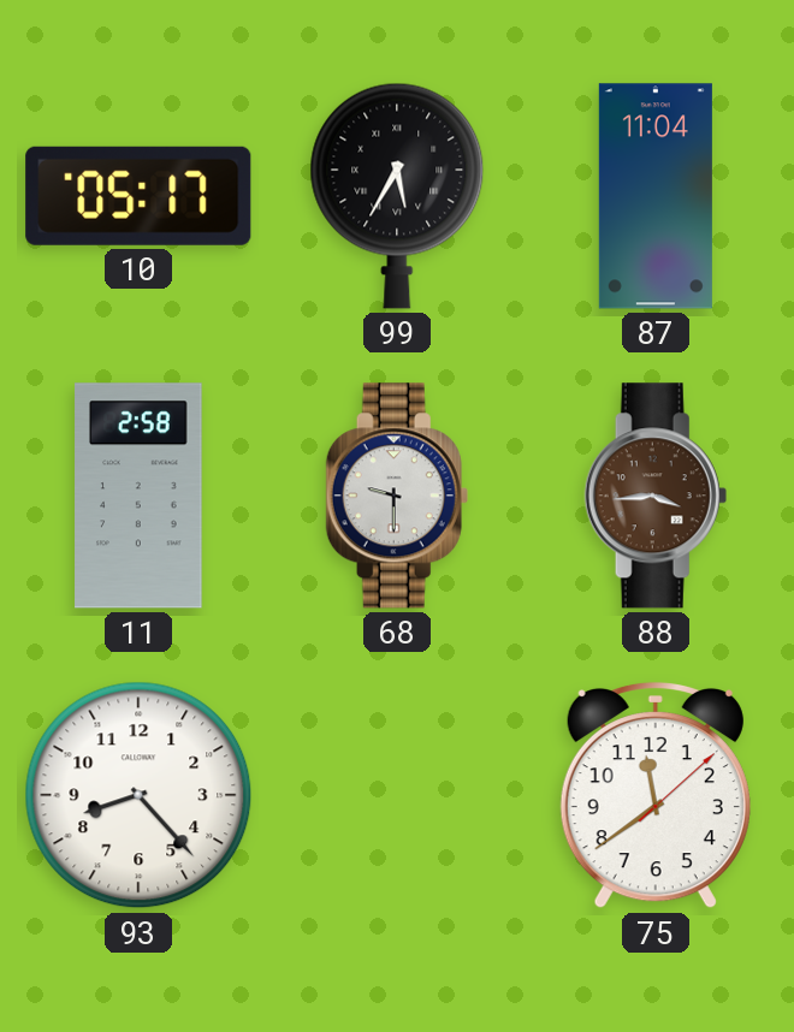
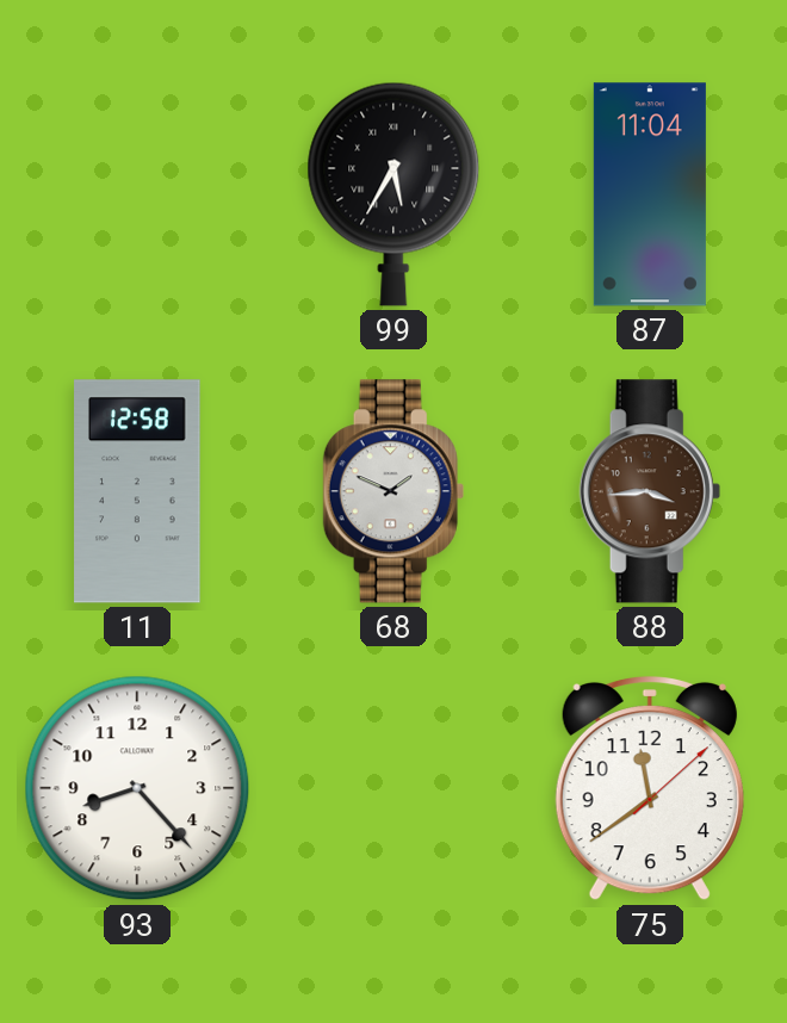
10: 05:17 -> none
11: 2:58 -> 12:58
68: 9:30 -> 1:49
